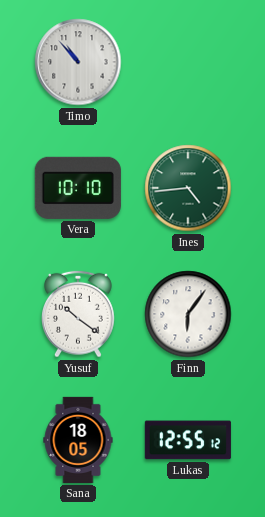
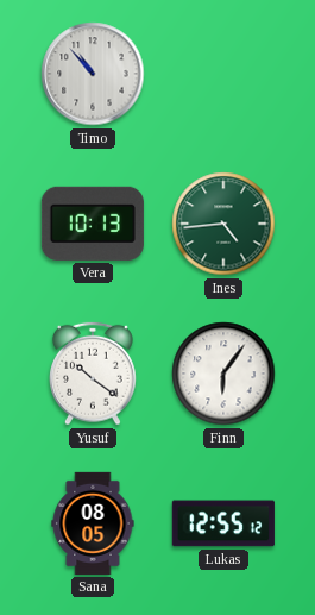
Vera: 10:10 -> 10:13
Sana: 18:05 -> 08:05
